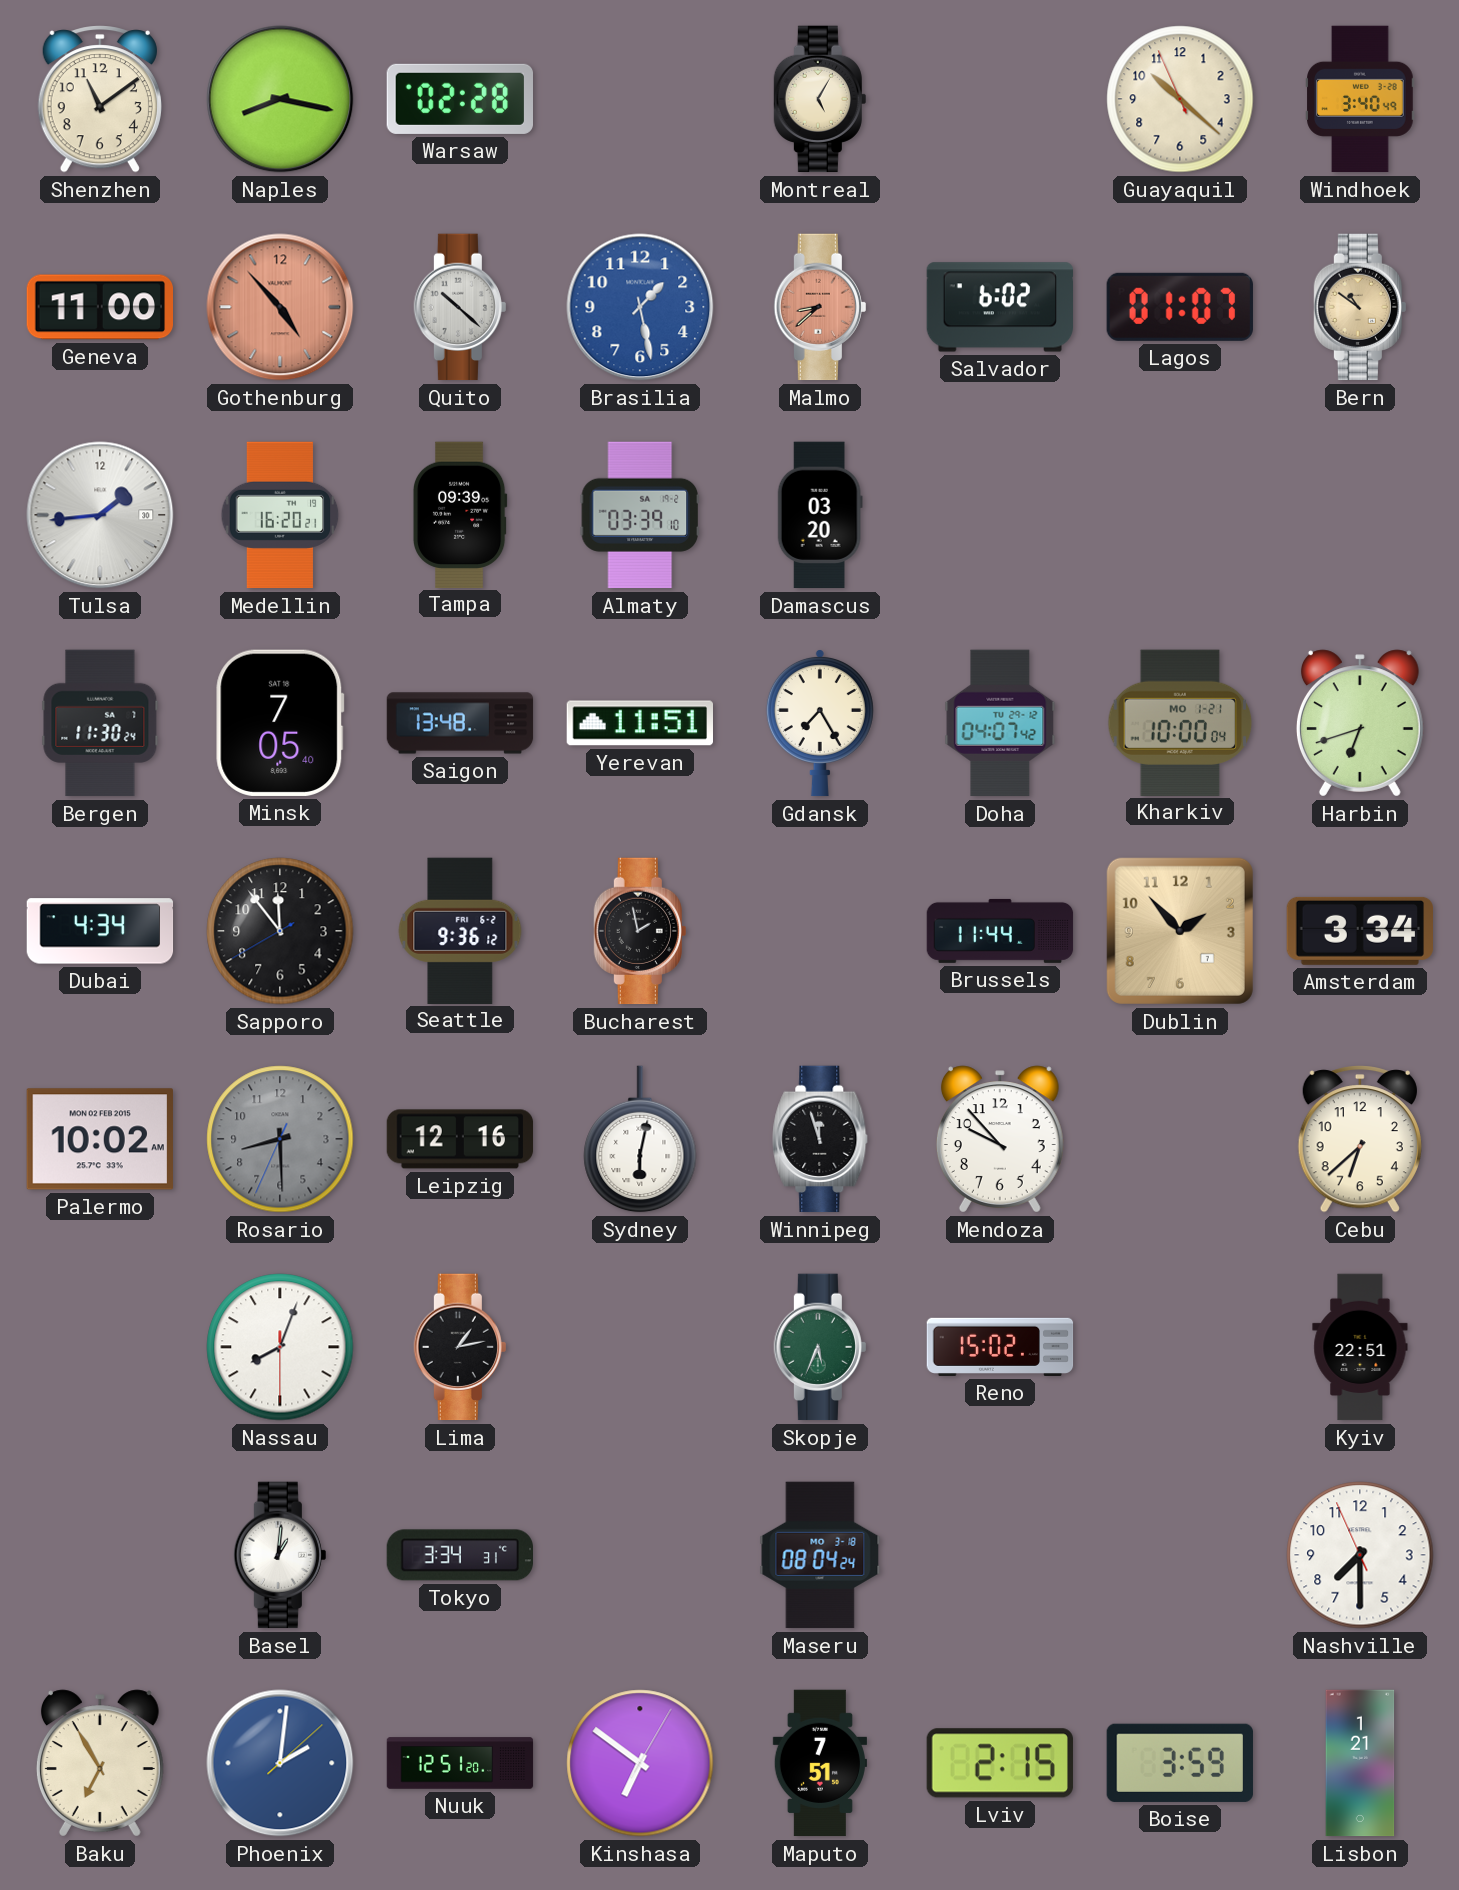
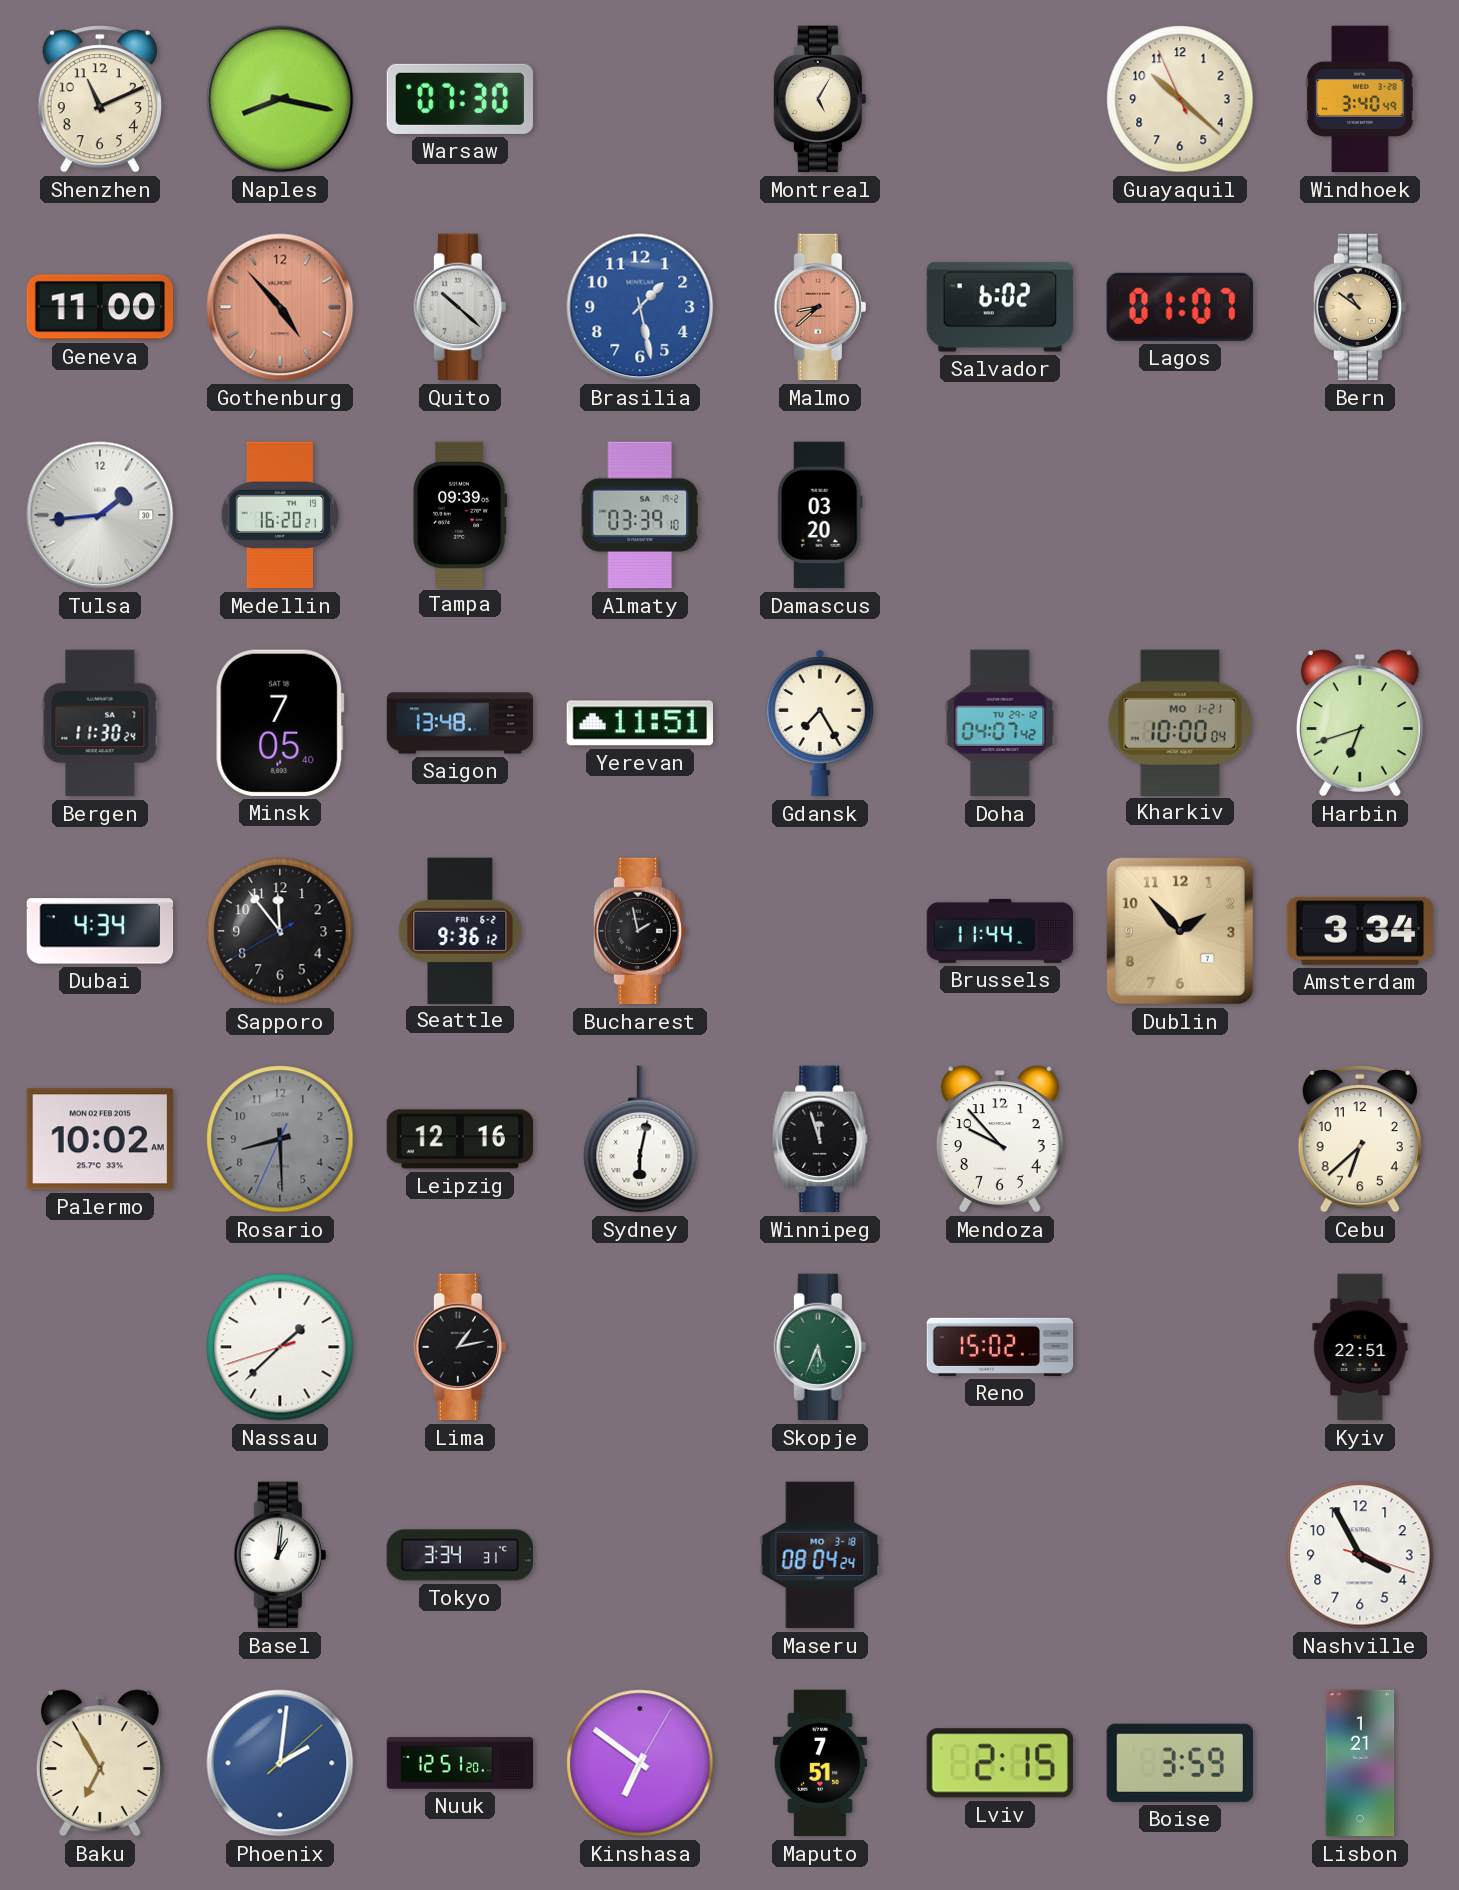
Shenzhen: 11:09 -> 11:11
Warsaw: 02:28 -> 07:30
Nassau: 8:03 -> 1:37
Nashville: 7:29 -> 3:55
